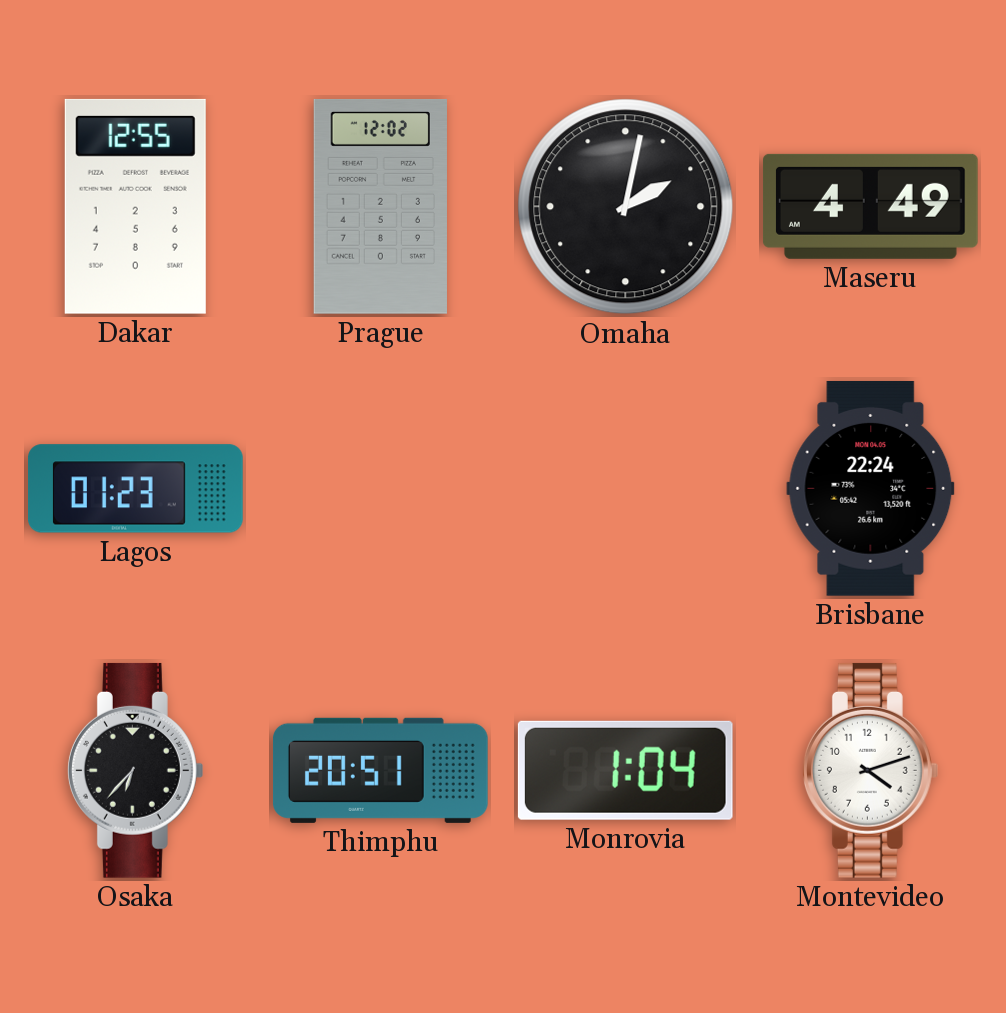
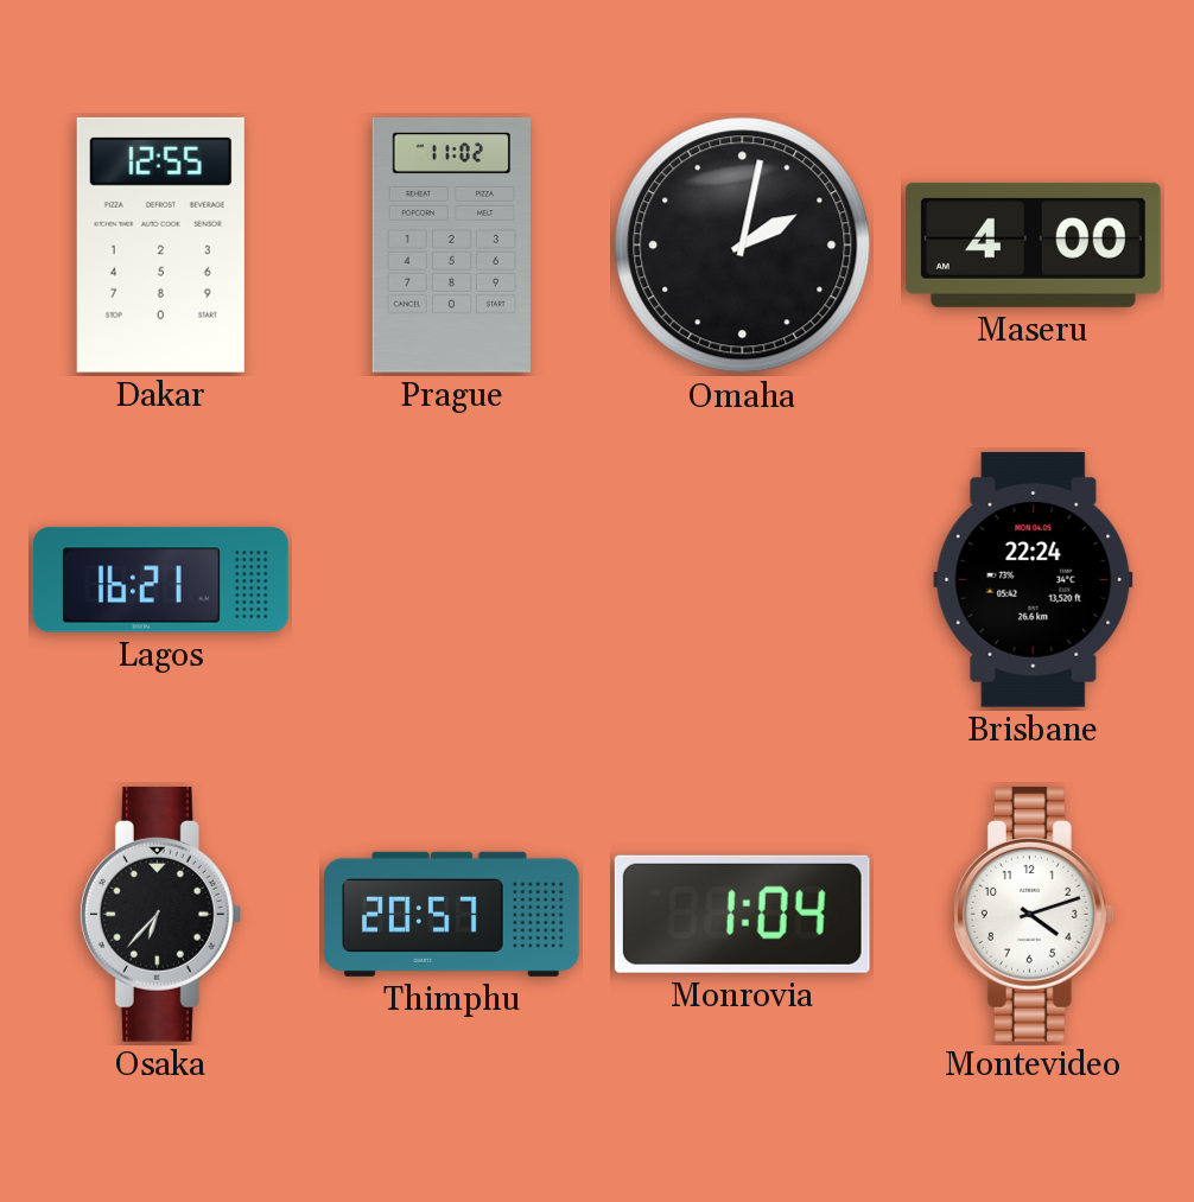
Prague: 12:02 -> 11:02
Maseru: 4:49 -> 4:00
Lagos: 01:23 -> 16:21
Thimphu: 20:51 -> 20:57
